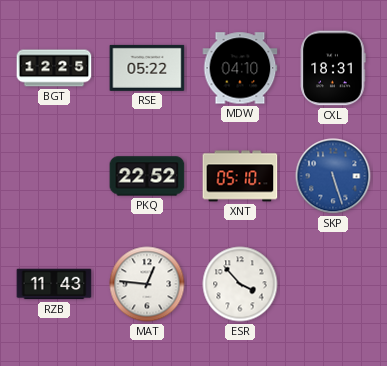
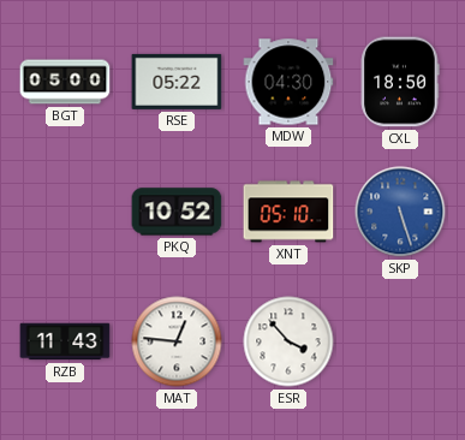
BGT: 12:25 -> 05:00
MDW: 04:10 -> 04:30
CXL: 18:31 -> 18:50
PKQ: 22:52 -> 10:52
